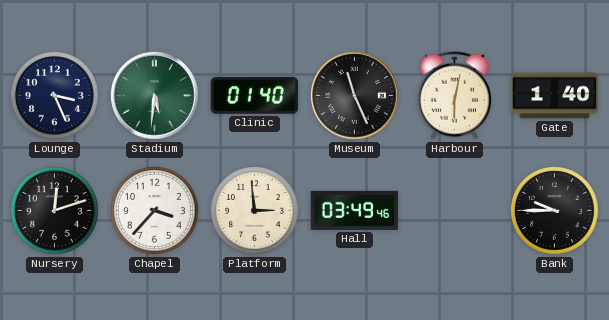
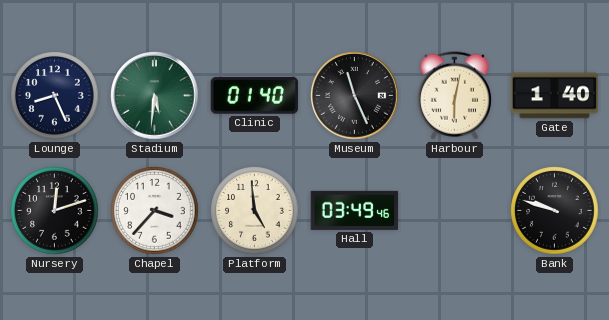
Lounge: 3:26 -> 8:26
Platform: 2:59 -> 4:59
Bank: 9:45 -> 9:48
